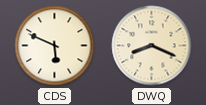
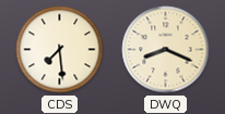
CDS: 5:49 -> 7:29
